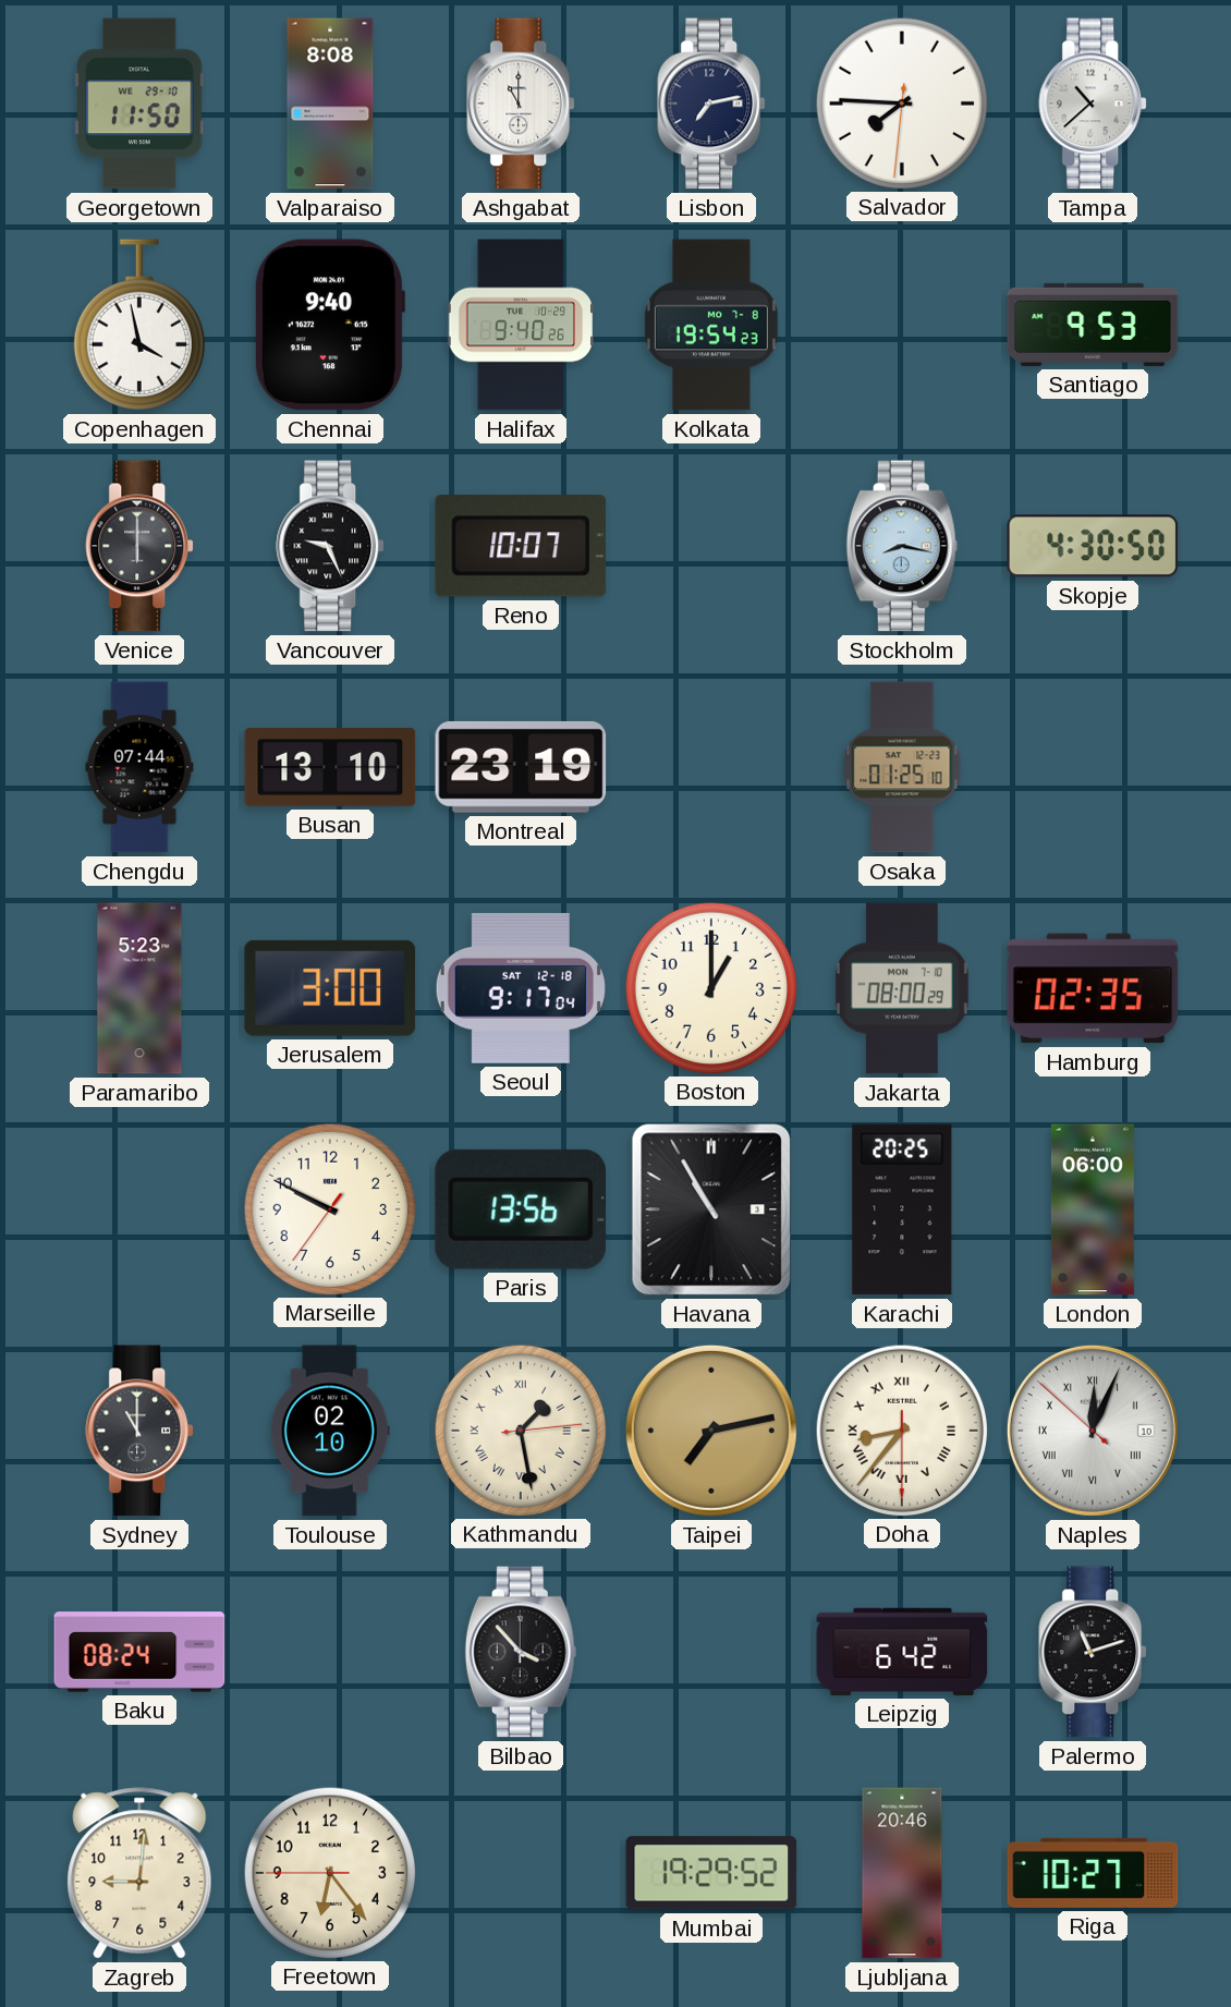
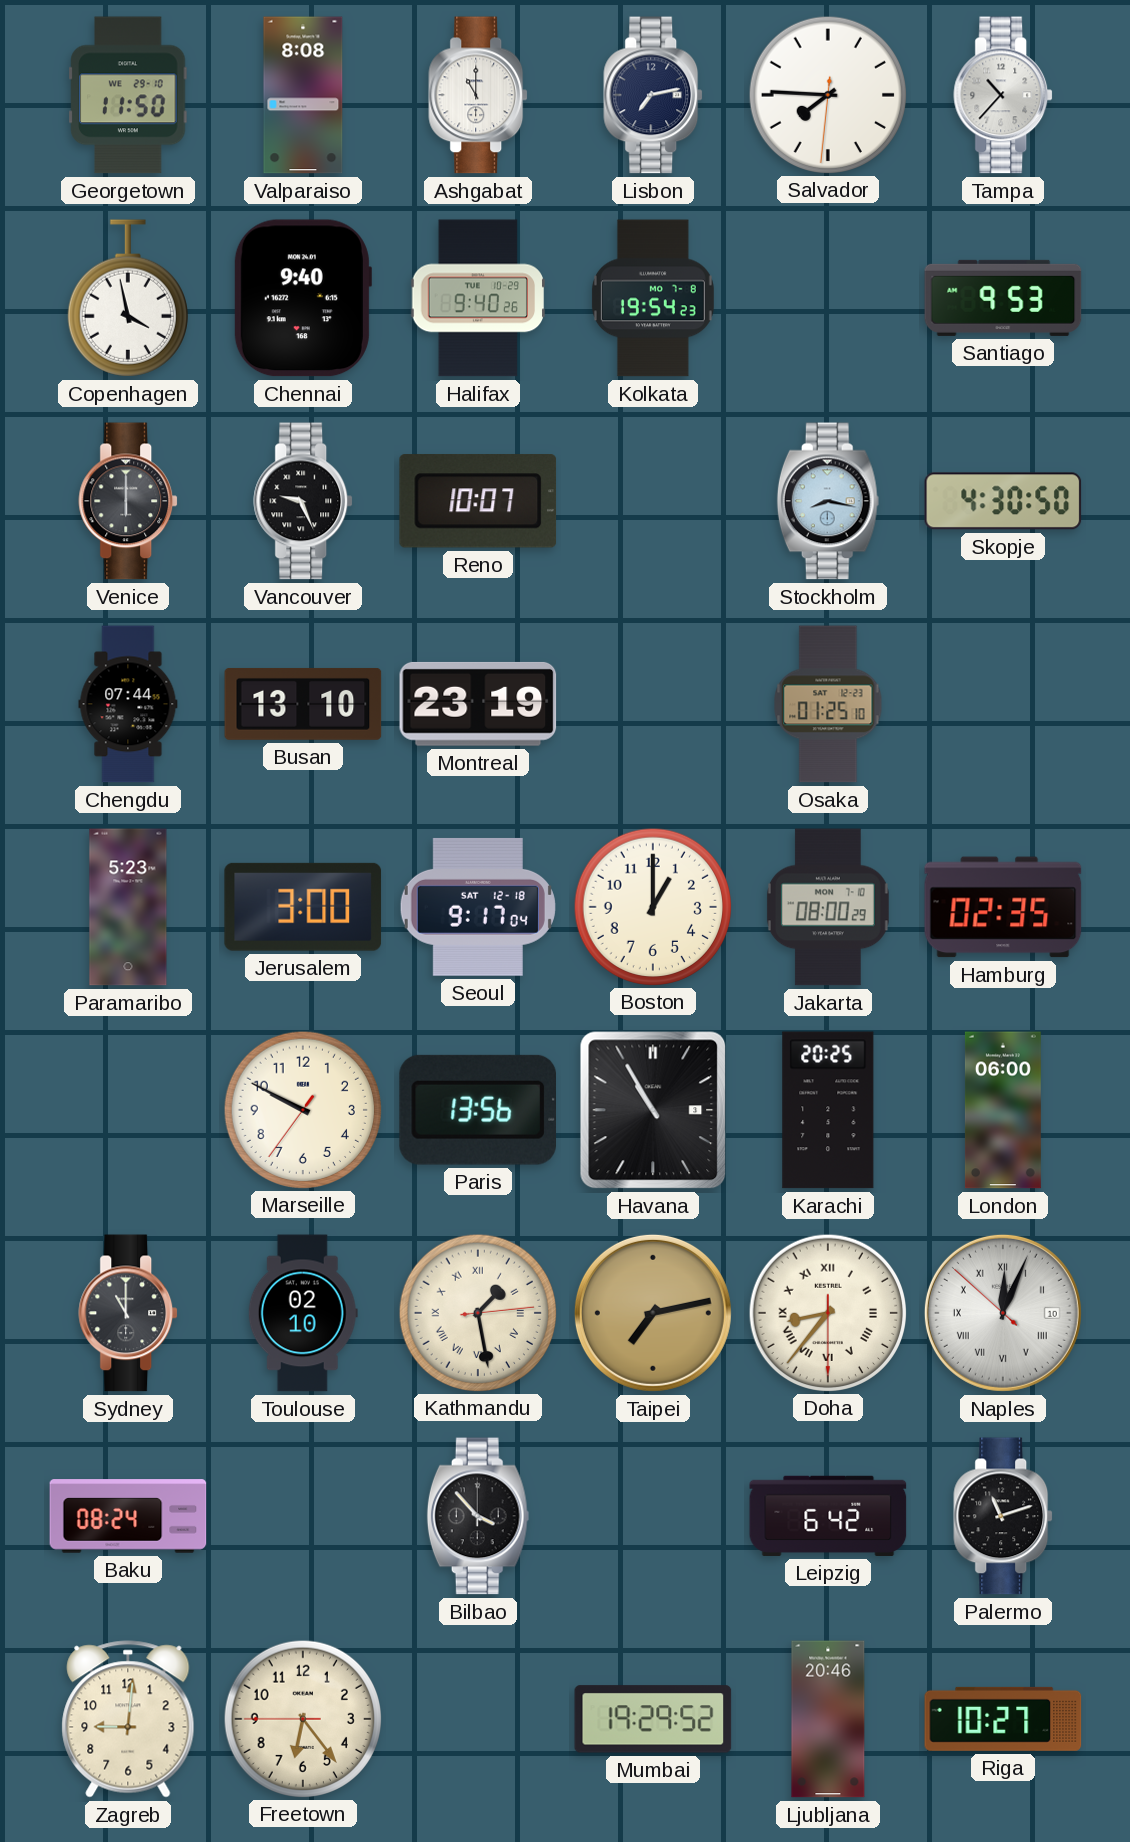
Tampa: 10:38 -> 10:37
